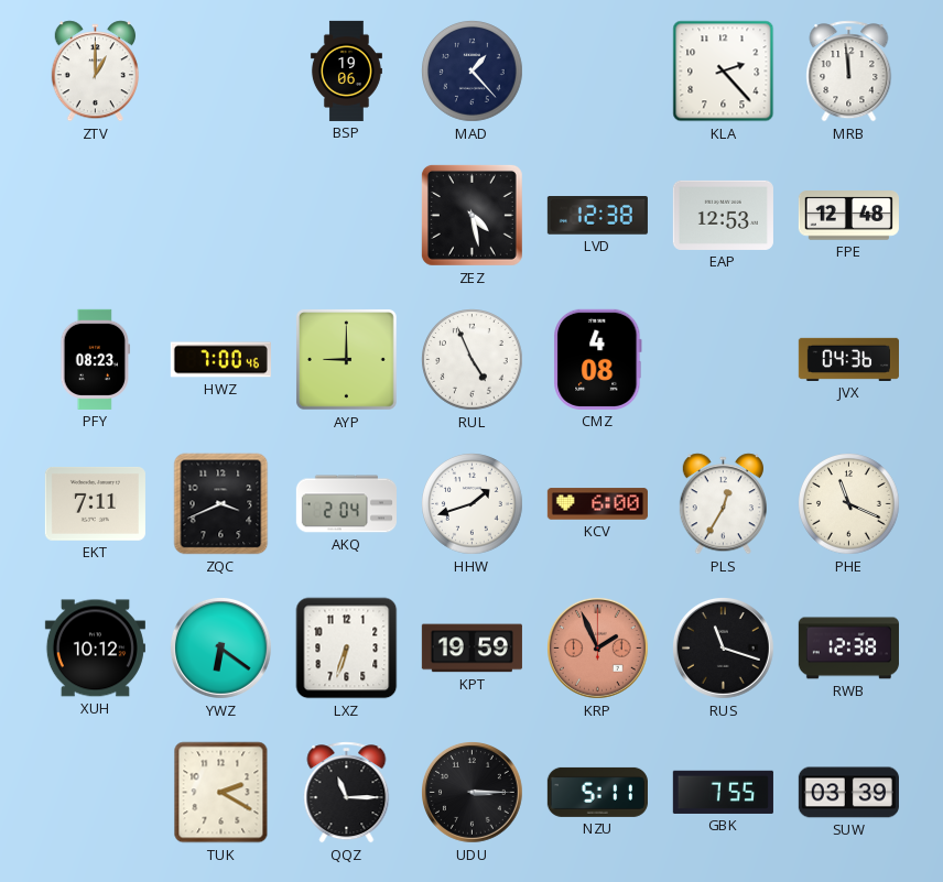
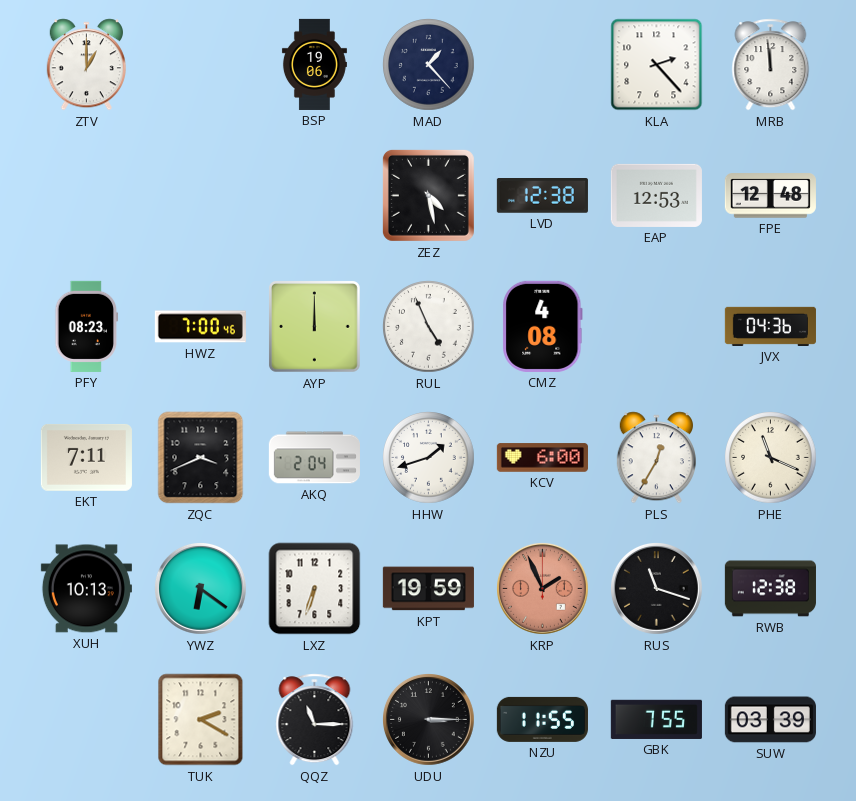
AYP: 9:00 -> 12:00
XUH: 10:12 -> 10:13
NZU: 5:11 -> 11:55
